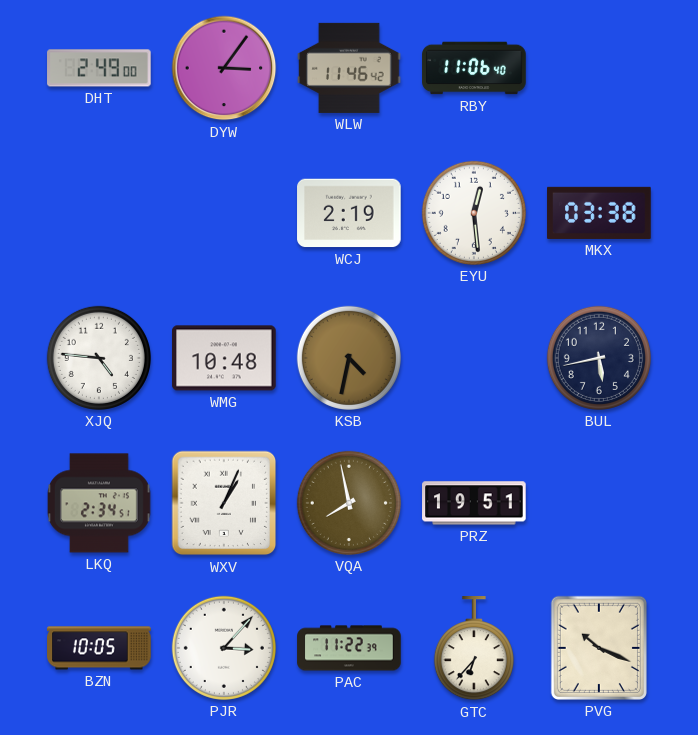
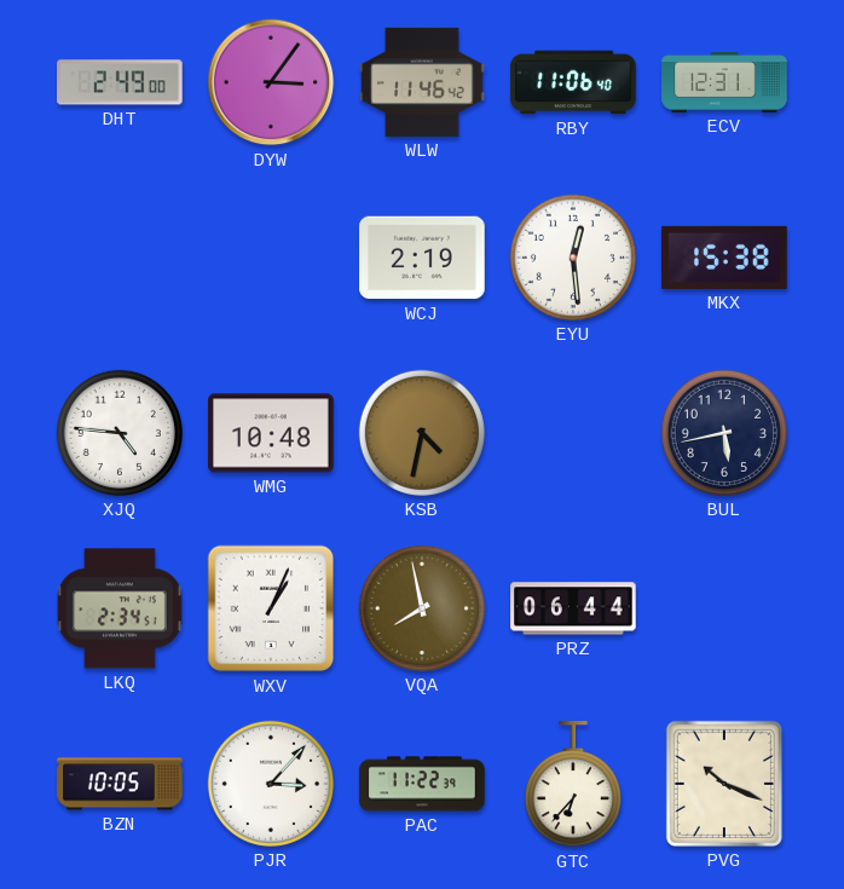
ECV: none -> 12:31
MKX: 03:38 -> 15:38
PRZ: 19:51 -> 06:44
